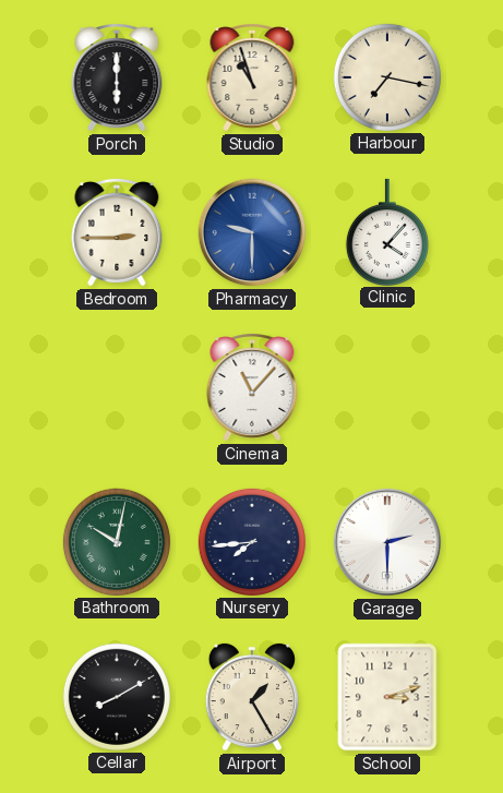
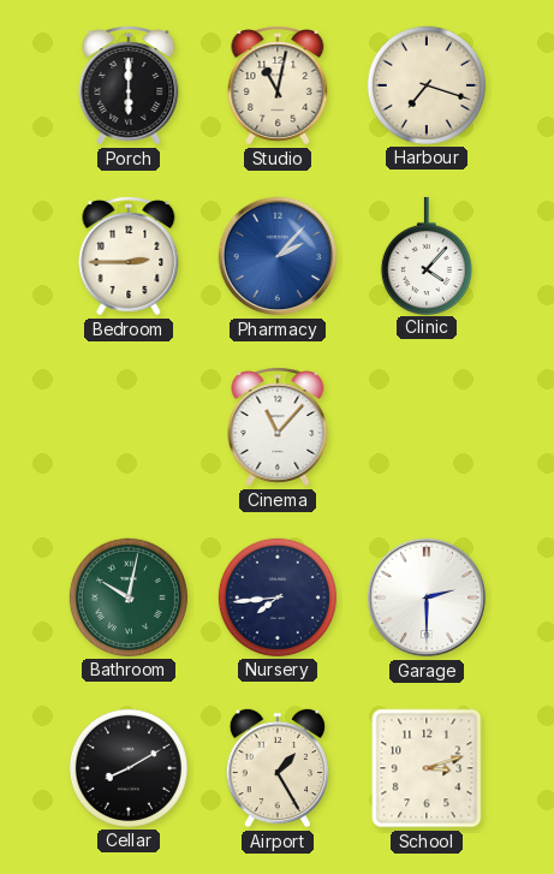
Studio: 10:57 -> 11:02
Harbour: 7:17 -> 7:18
Pharmacy: 9:30 -> 2:07
